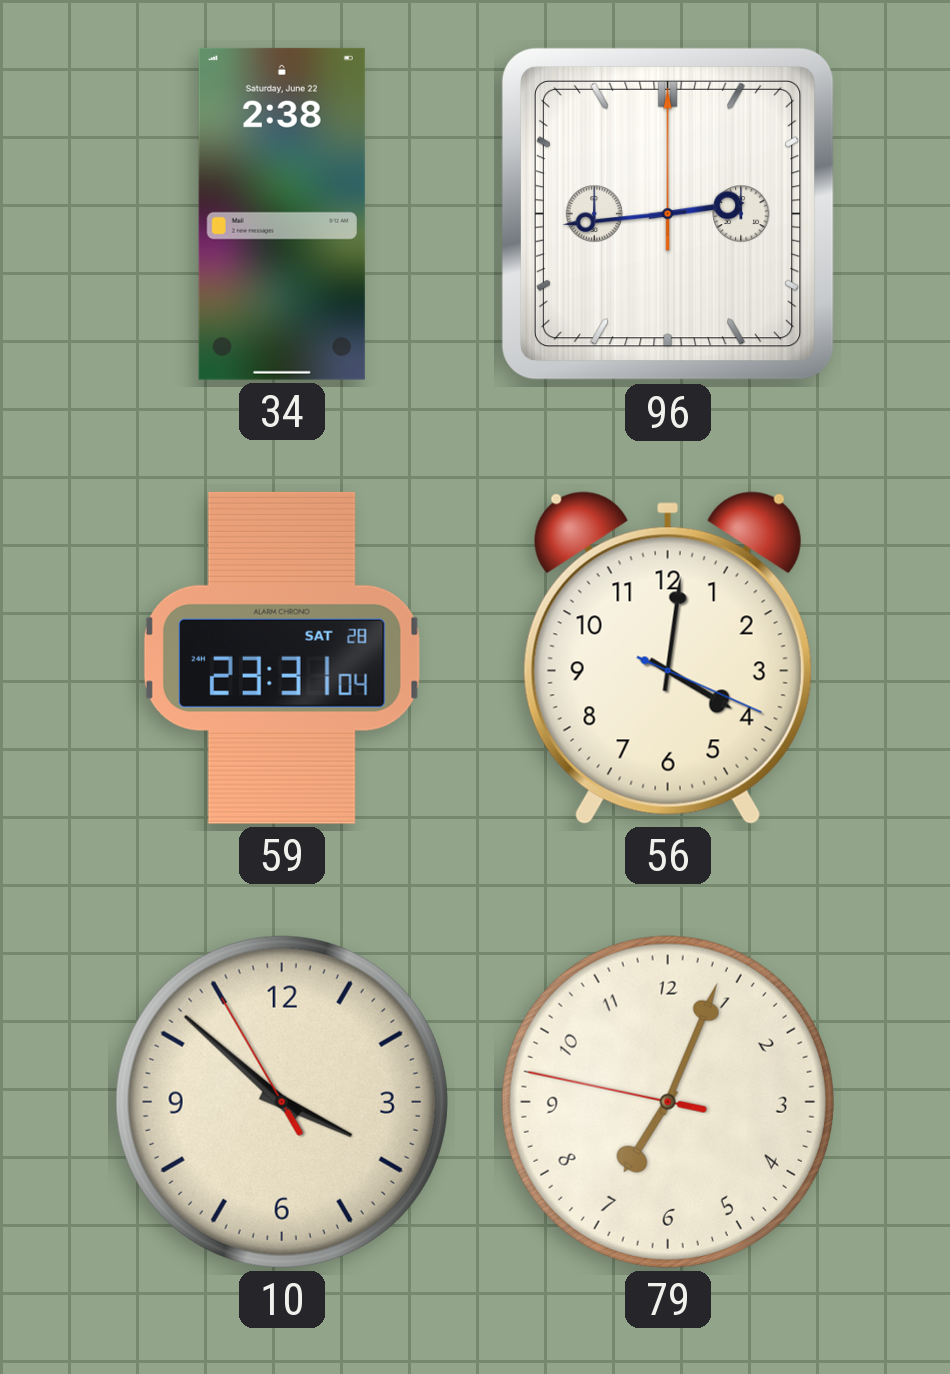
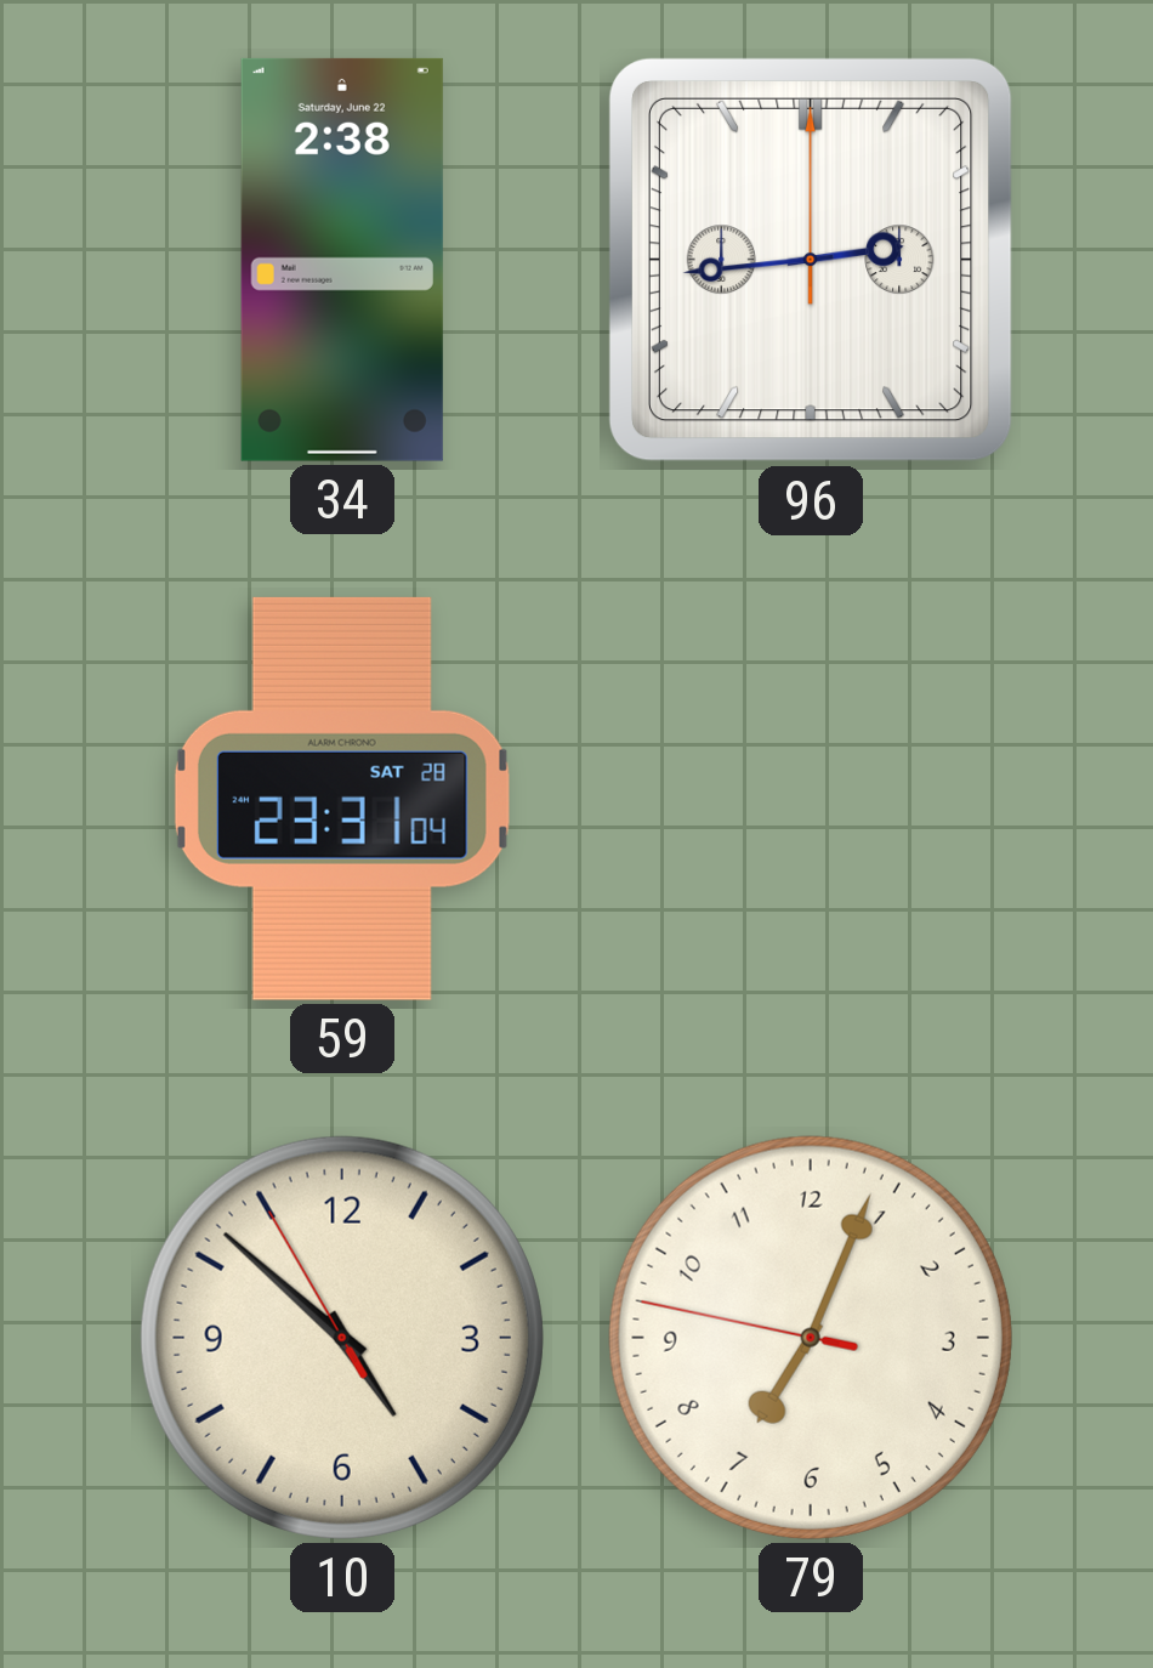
56: 4:01 -> none
10: 3:51 -> 4:51
